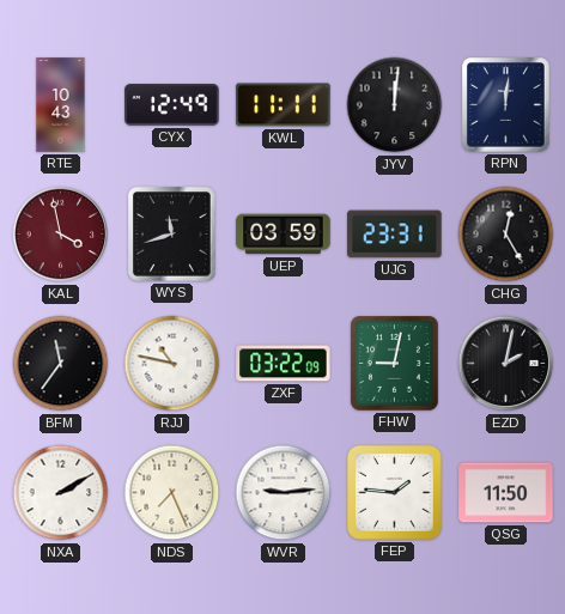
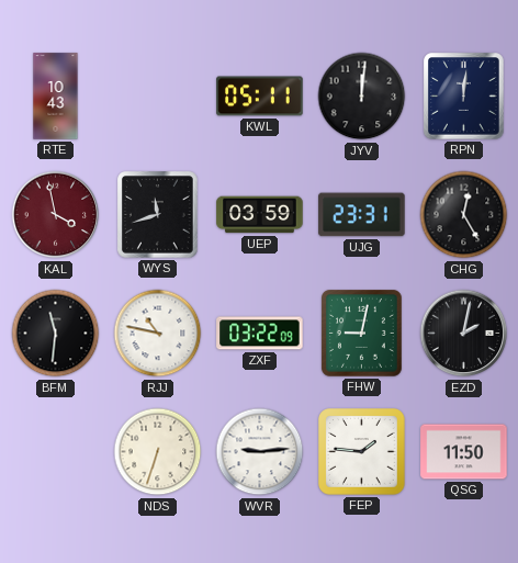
CYX: 12:49 -> none
KWL: 11:11 -> 05:11
BFM: 11:36 -> 11:31
NXA: 2:10 -> none
NDS: 7:26 -> 6:33
